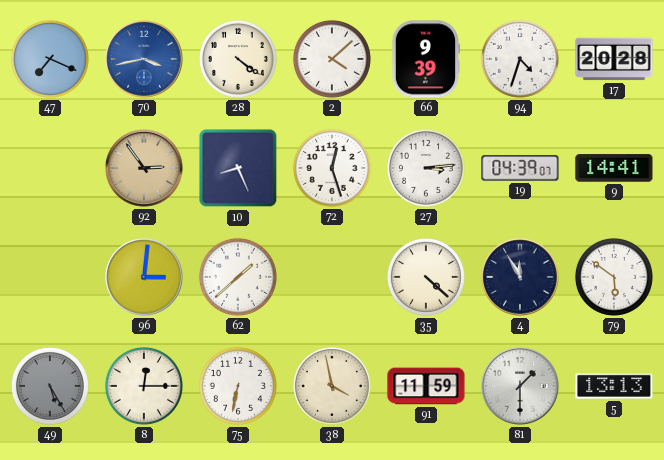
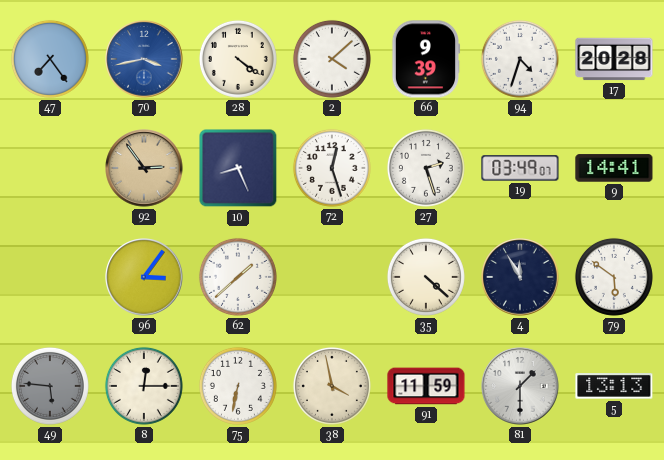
47: 7:19 -> 7:24
27: 3:14 -> 2:27
19: 04:39 -> 03:49
96: 3:01 -> 3:06
49: 5:25 -> 5:46
